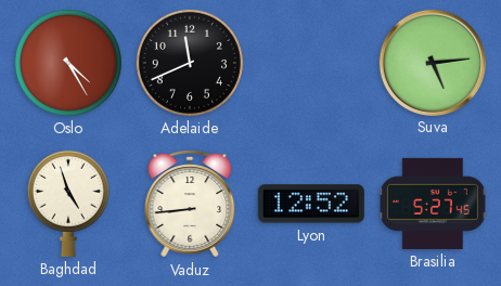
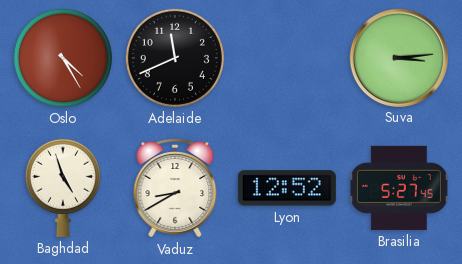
Suva: 5:14 -> 3:14
Vaduz: 8:44 -> 8:40
